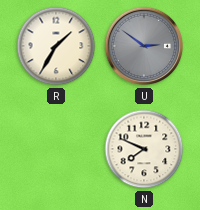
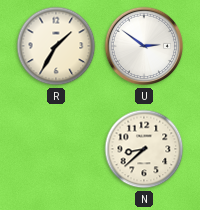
U dial: grey -> white
N: 7:49 -> 8:38
